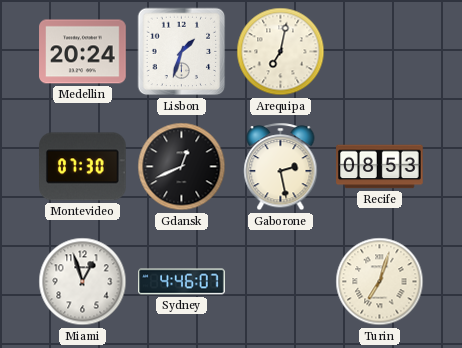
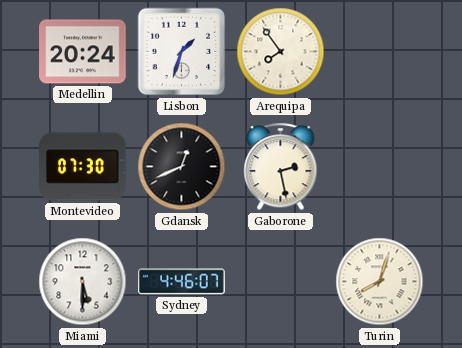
Arequipa: 7:02 -> 7:54
Recife: 08:53 -> none
Miami: 12:57 -> 5:30
Turin: 7:03 -> 8:03
